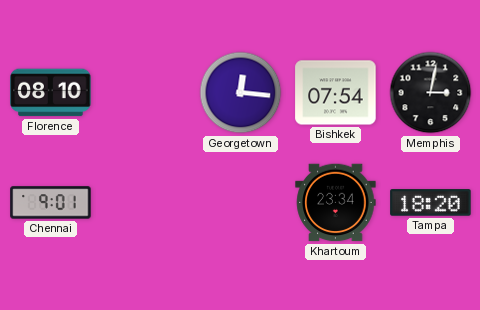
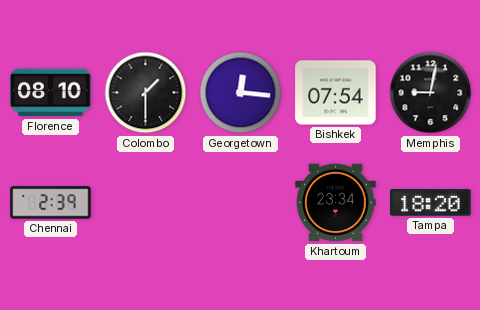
Colombo: none -> 1:30
Memphis: 3:02 -> 9:02
Chennai: 9:01 -> 2:39
